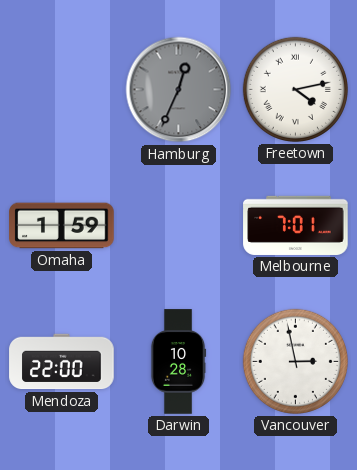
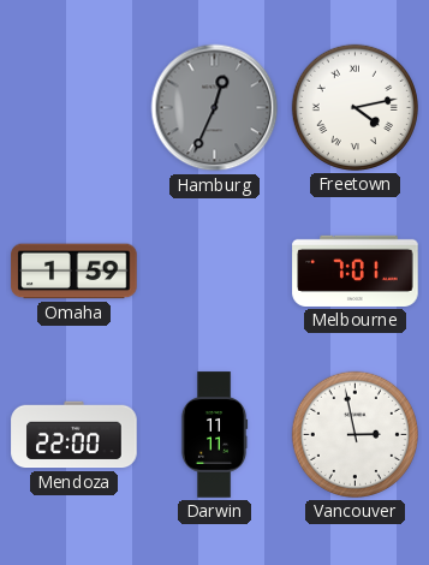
Darwin: 10:28 -> 11:11
